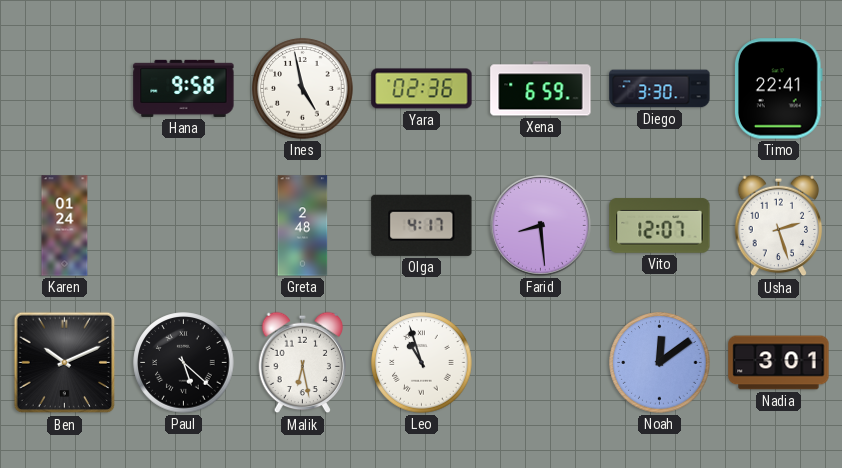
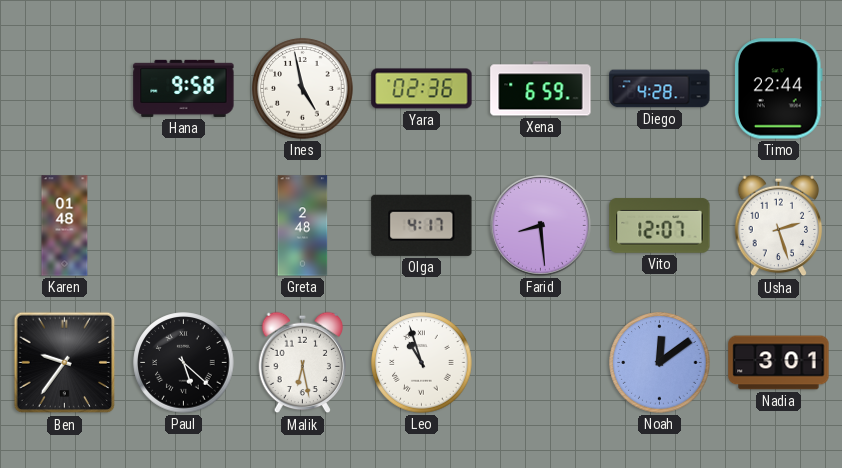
Diego: 3:30 -> 4:28
Timo: 22:41 -> 22:44
Karen: 01:24 -> 01:48
Ben: 10:11 -> 9:36
